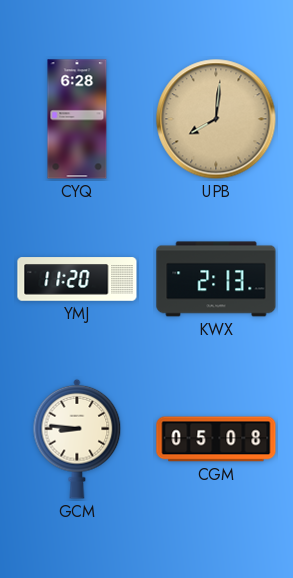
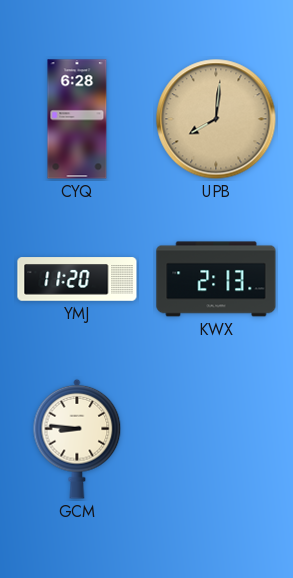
CGM: 05:08 -> none
